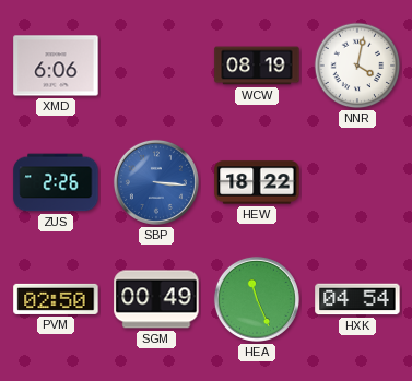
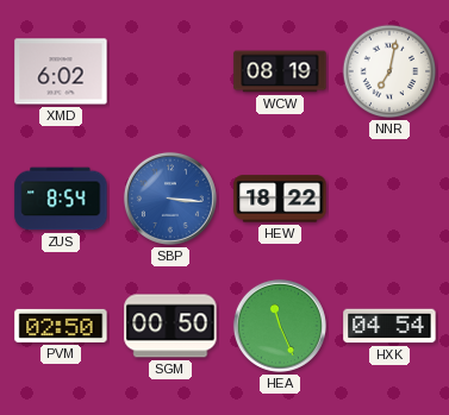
XMD: 6:06 -> 6:02
NNR: 4:02 -> 7:02
ZUS: 2:26 -> 8:54
SGM: 00:49 -> 00:50
